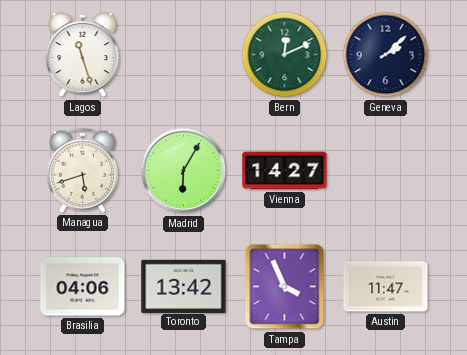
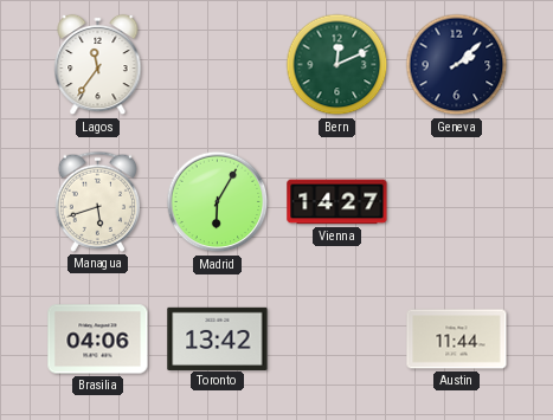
Lagos: 11:27 -> 11:36
Tampa: 3:56 -> none
Austin: 11:47 -> 11:44
